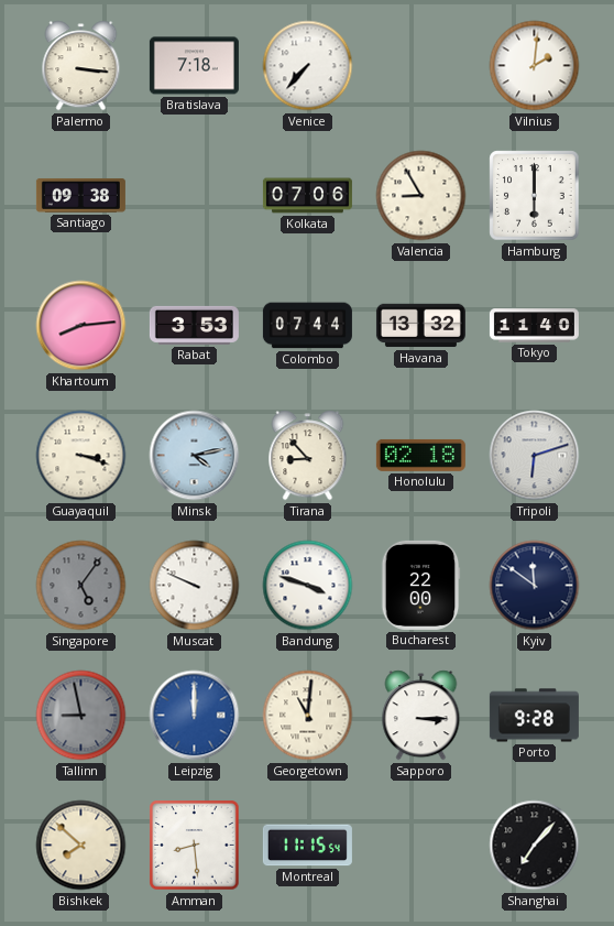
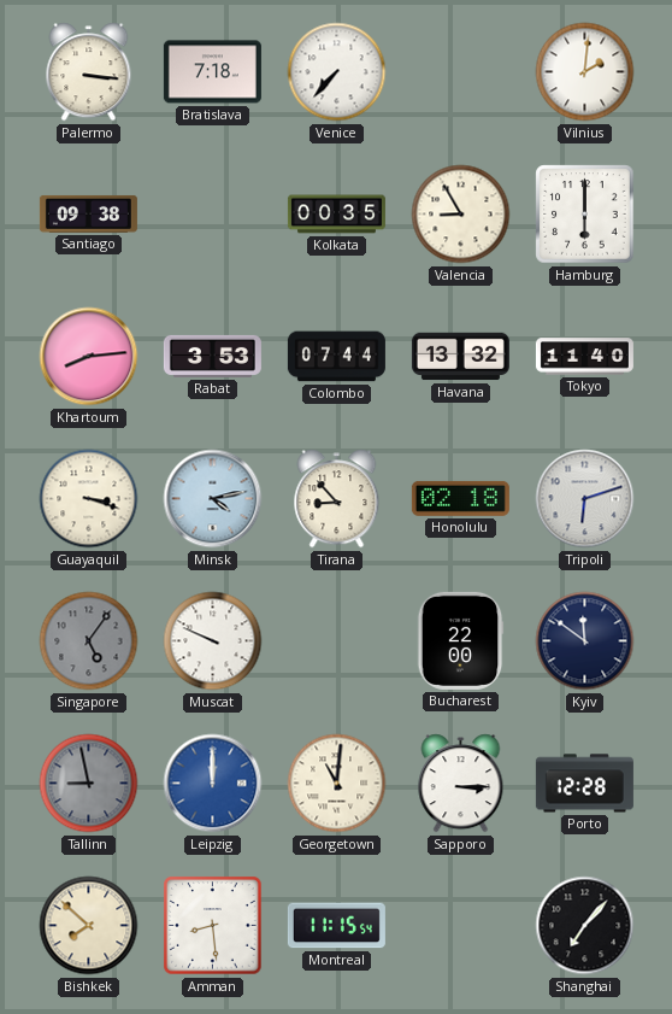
Kolkata: 07:06 -> 00:35
Bandung: 3:48 -> none
Porto: 9:28 -> 12:28
